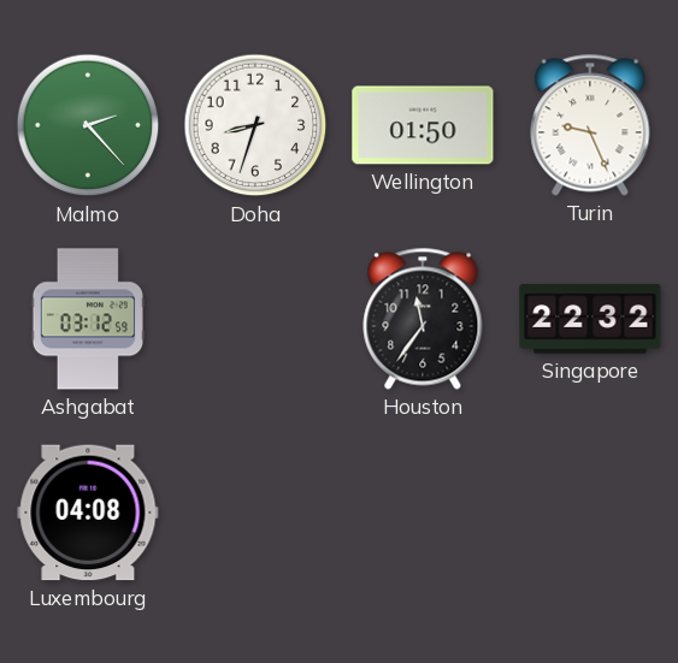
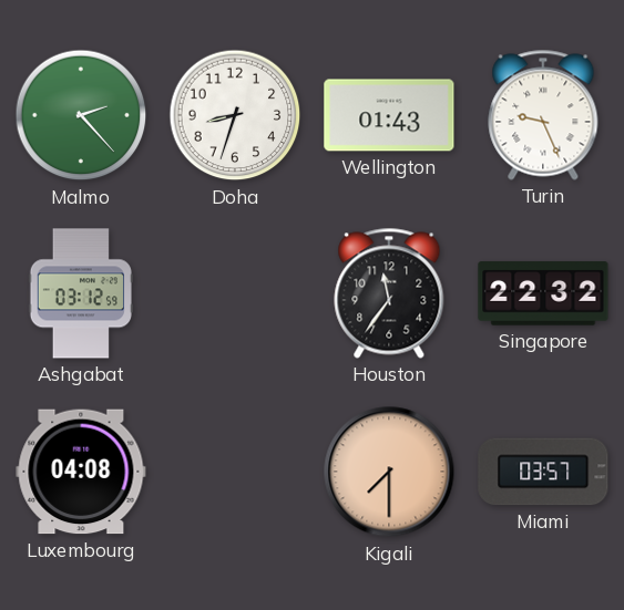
Wellington: 01:50 -> 01:43
Kigali: none -> 7:30
Miami: none -> 03:57
